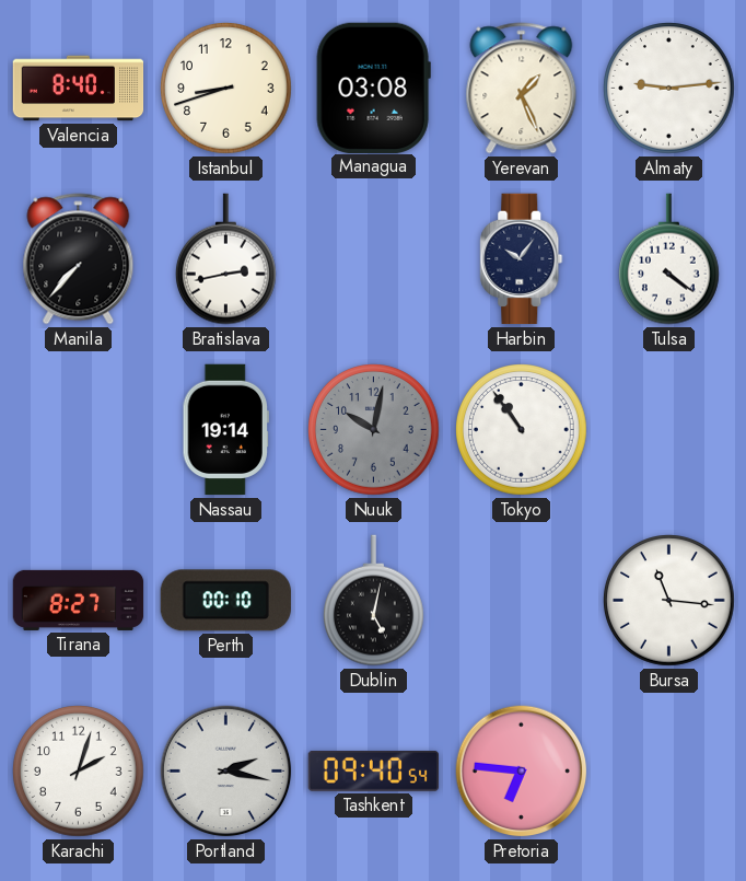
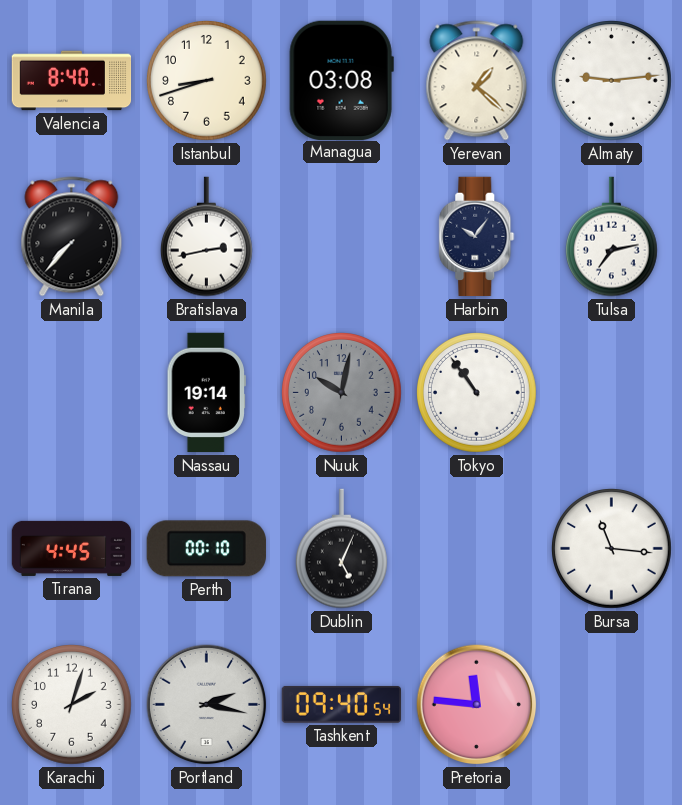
Yerevan: 1:26 -> 1:22
Tulsa: 4:21 -> 7:13
Tirana: 8:27 -> 4:45
Dublin: 5:02 -> 5:04
Pretoria: 6:46 -> 11:46
